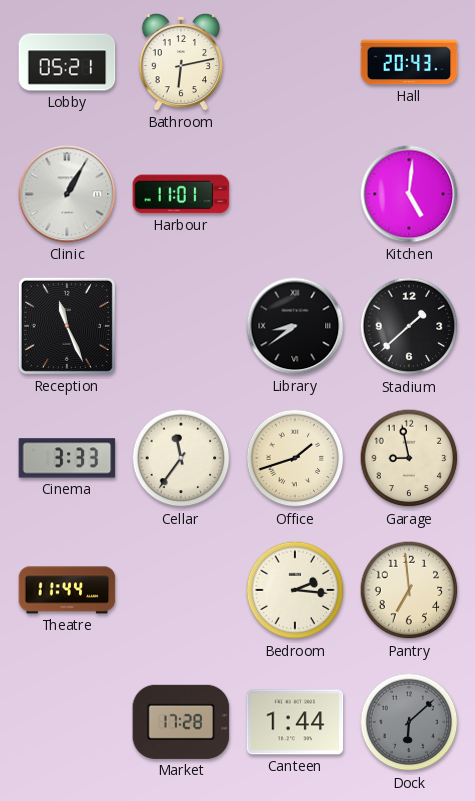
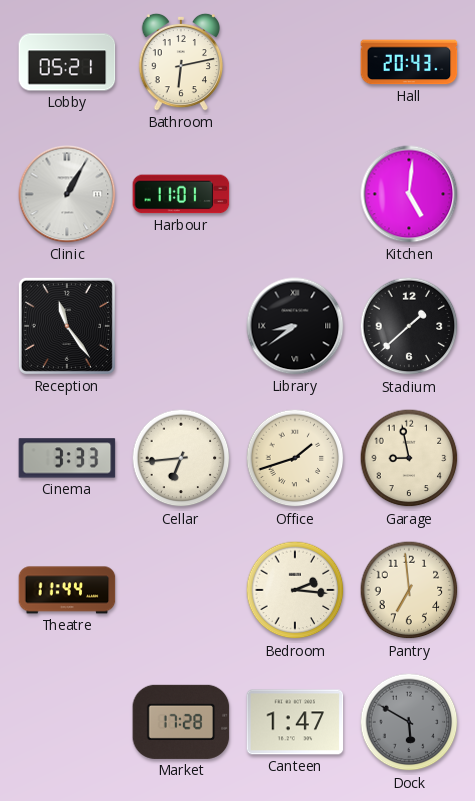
Reception: 11:26 -> 11:24
Cellar: 11:36 -> 6:44
Canteen: 1:44 -> 1:47
Dock: 6:08 -> 5:50
